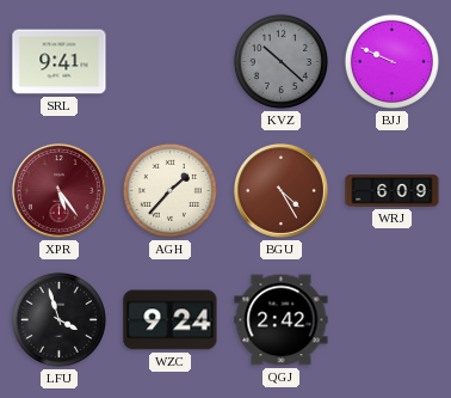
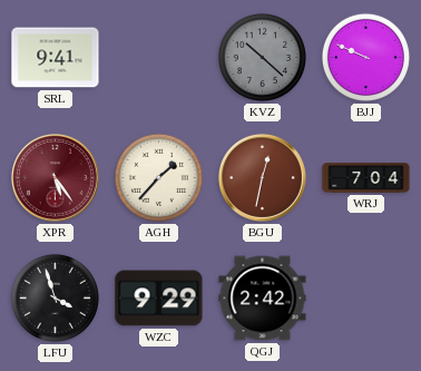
BGU: 4:25 -> 12:32
WRJ: 6:09 -> 7:04
WZC: 9:24 -> 9:29
